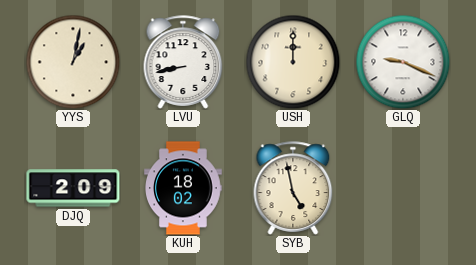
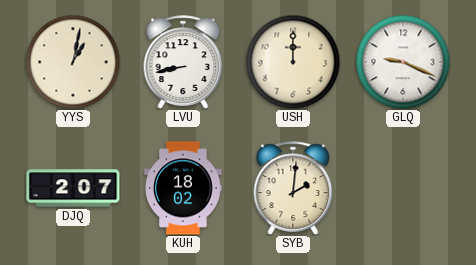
DJQ: 2:09 -> 2:07
SYB: 4:58 -> 2:01
